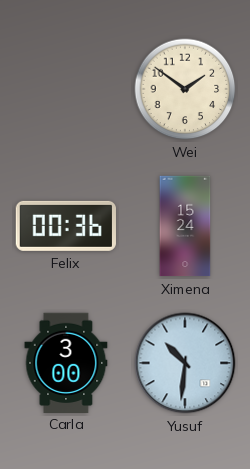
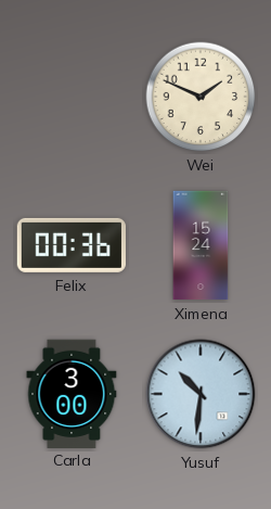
Wei: 1:51 -> 1:49
